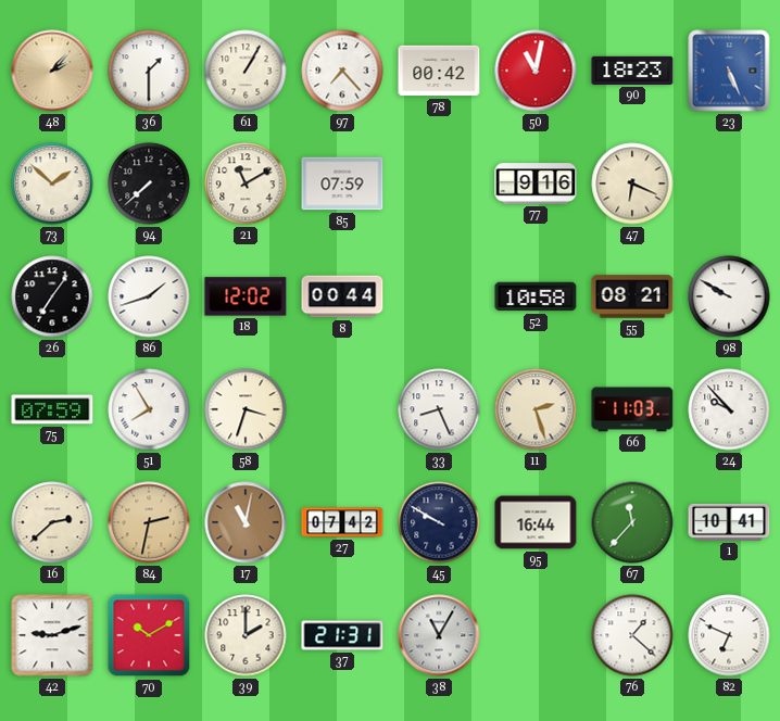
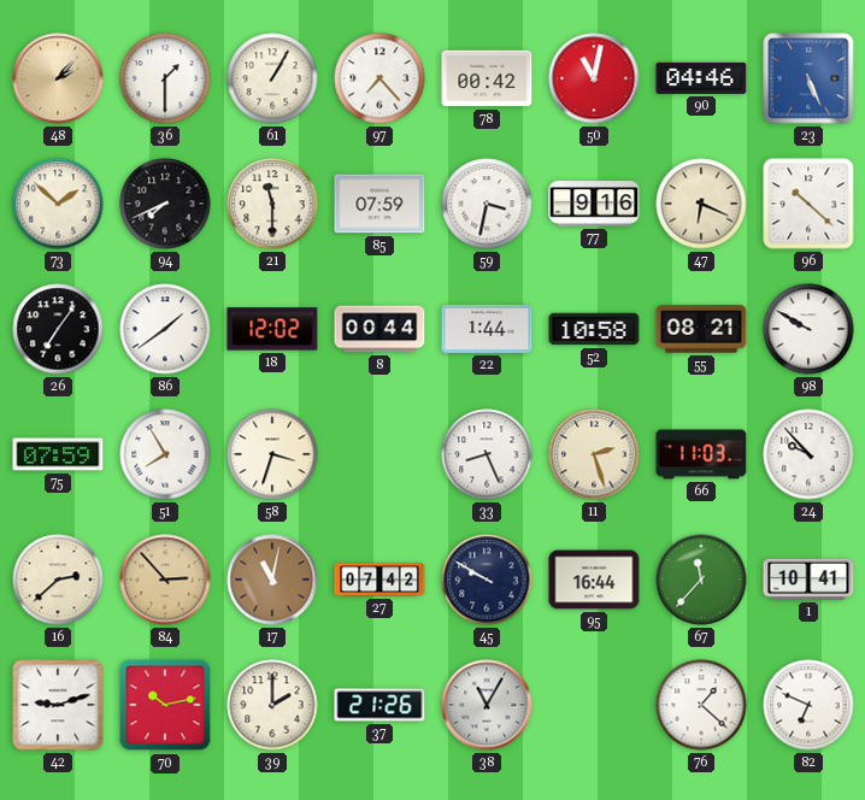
90: 18:23 -> 04:46
94: 7:38 -> 7:41
21: 11:10 -> 11:30
59: none -> 3:32
96: none -> 10:22
86: 1:42 -> 1:39
22: none -> 1:44
84: 2:32 -> 2:53
70: 10:10 -> 10:13
37: 21:31 -> 21:26
